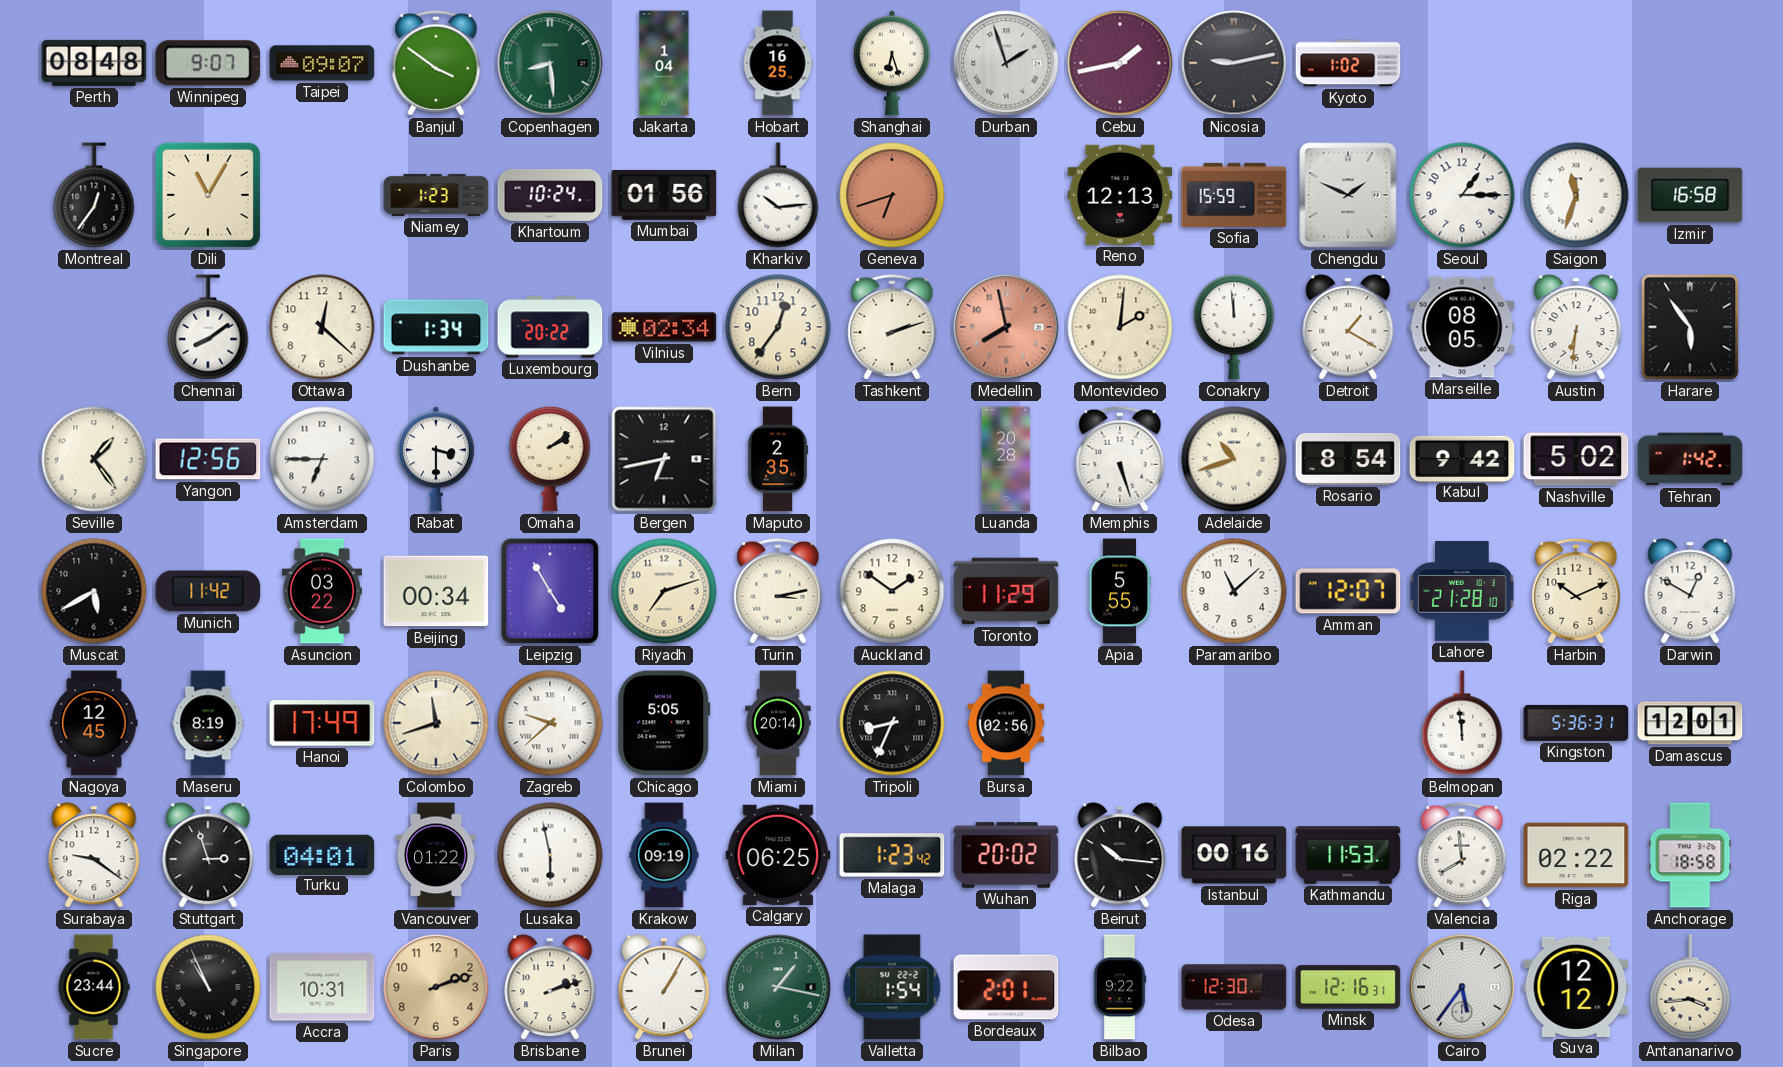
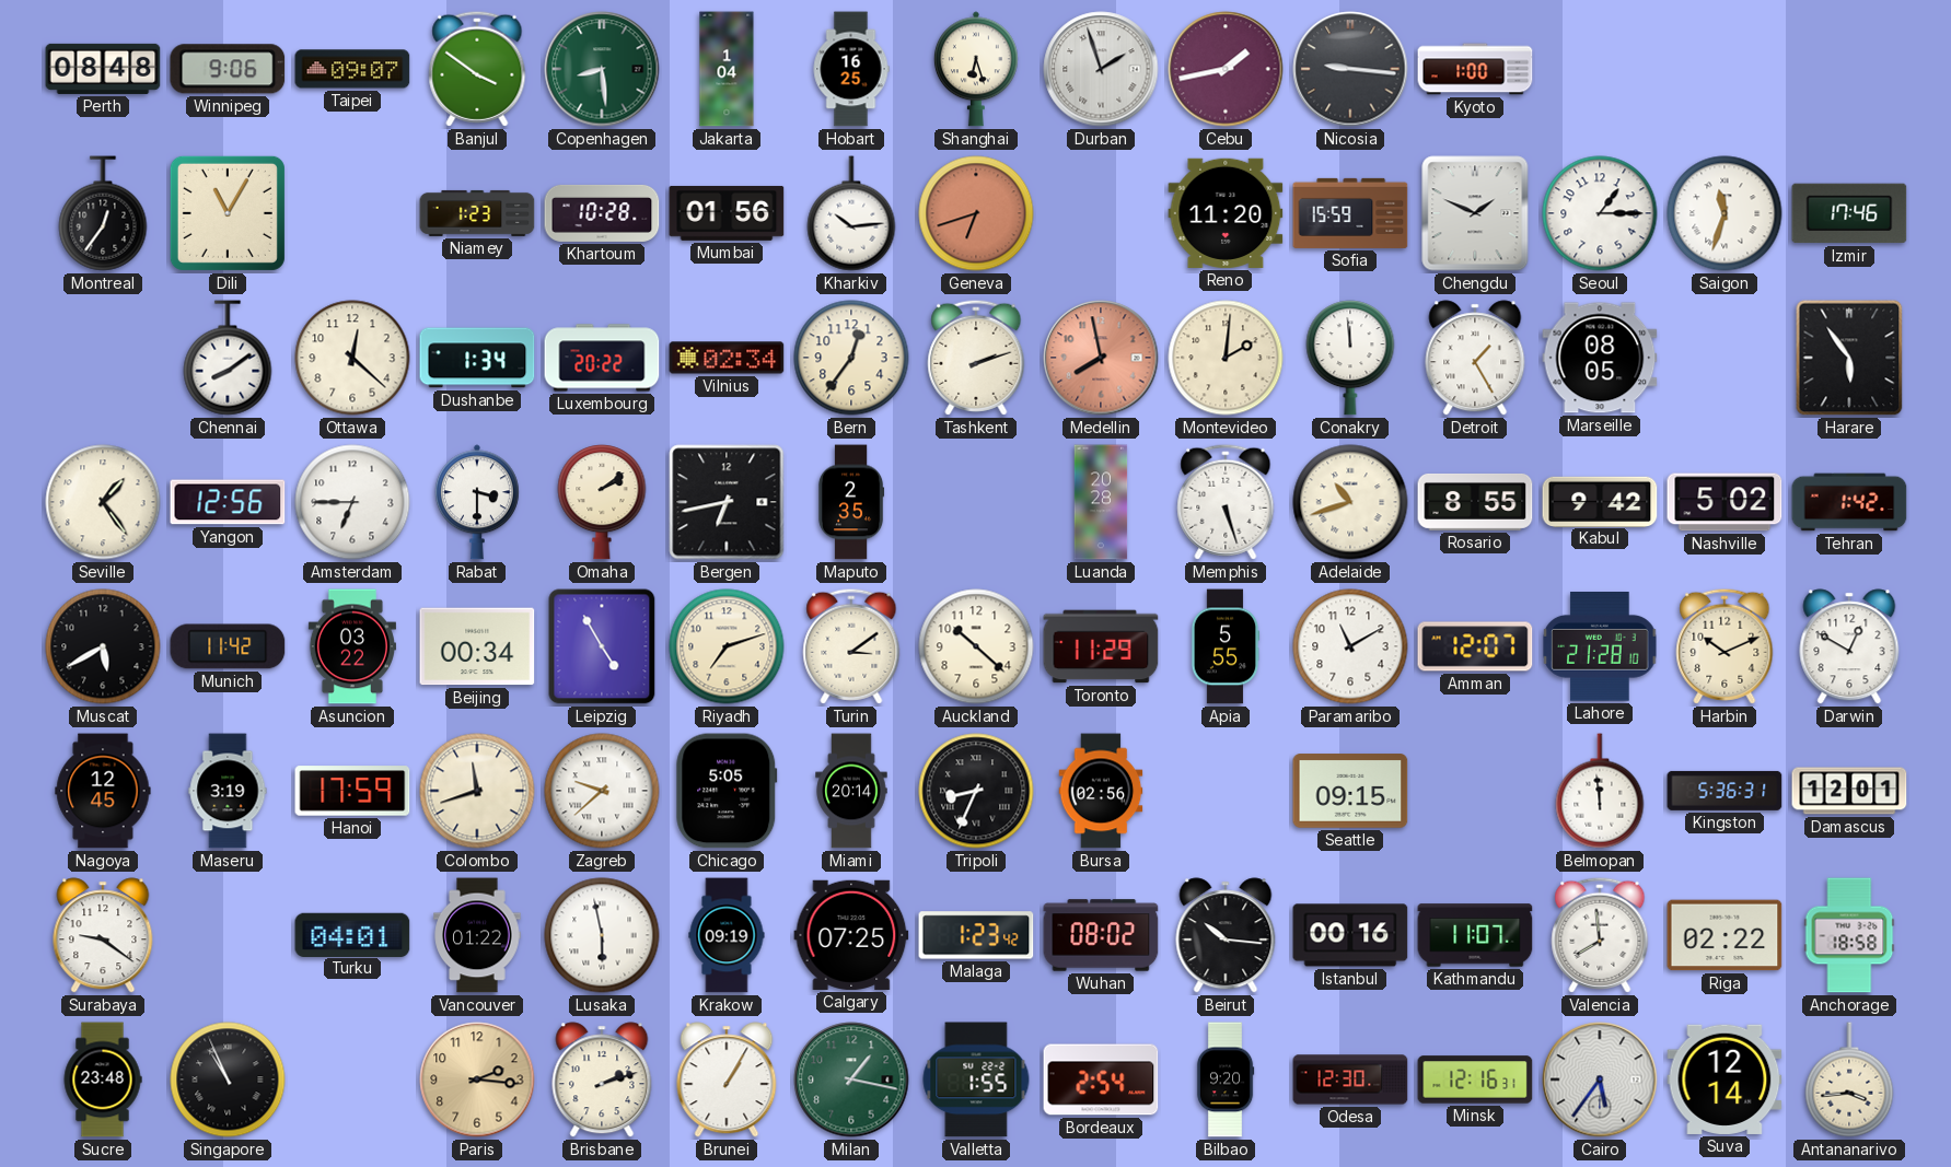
Winnipeg: 9:07 -> 9:06
Nicosia: 9:13 -> 9:16
Kyoto: 1:02 -> 1:00
Khartoum: 10:24 -> 10:28
Reno: 12:13 -> 11:20
Izmir: 16:58 -> 17:46
Detroit: 1:20 -> 1:25
Austin: 6:31 -> none
Rosario: 8:54 -> 8:55
Turin: 3:13 -> 3:09
Auckland: 1:51 -> 10:22
Paramaribo: 11:08 -> 11:10
Maseru: 8:19 -> 3:19
Hanoi: 17:49 -> 17:59
Seattle: none -> 09:15
Stuttgart: 2:57 -> none
Calgary: 06:25 -> 07:25
Wuhan: 20:02 -> 08:02
Kathmandu: 11:53 -> 11:07
Sucre: 23:44 -> 23:48
Accra: 10:31 -> none
Paris: 2:12 -> 2:16
Valletta: 1:54 -> 1:55
Bordeaux: 2:01 -> 2:54
Bilbao: 9:22 -> 9:20
Suva: 12:12 -> 12:14
